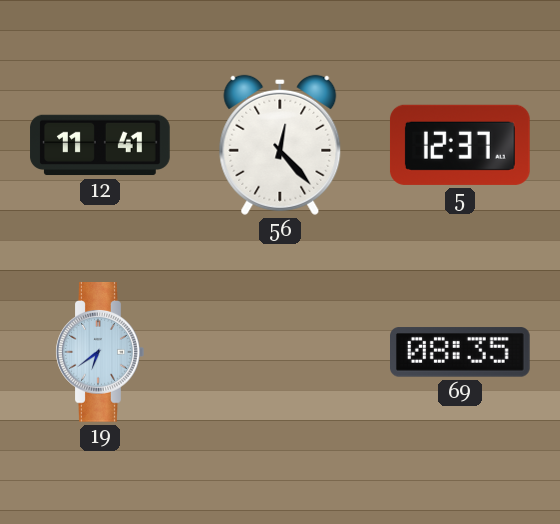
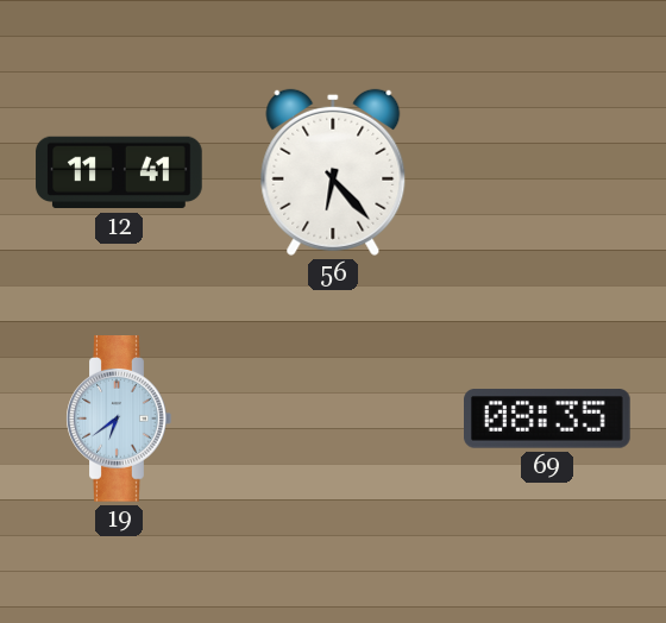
56: 12:23 -> 6:23
5: 12:37 -> none
